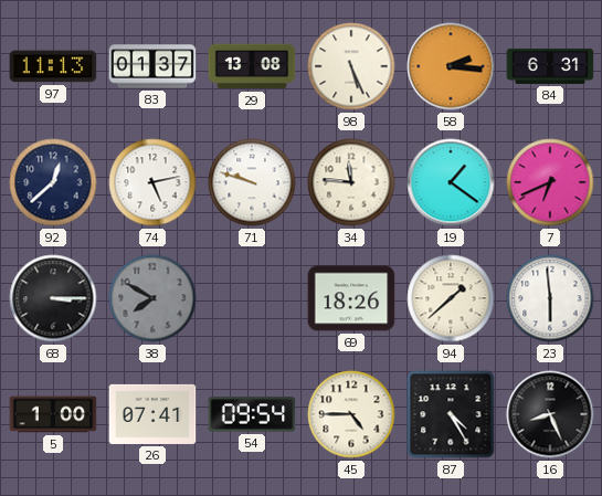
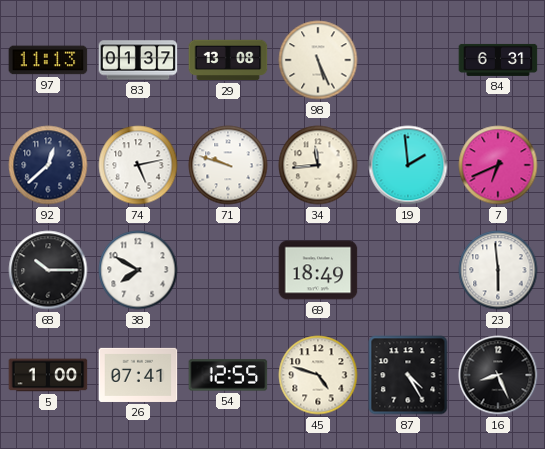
58: 2:16 -> none
34: 11:46 -> 11:44
19: 1:21 -> 1:59
68: 3:15 -> 10:15
38 dial: grey -> white
69: 18:26 -> 18:49
94: 1:38 -> none
54: 09:54 -> 12:55
45: 4:45 -> 4:48
